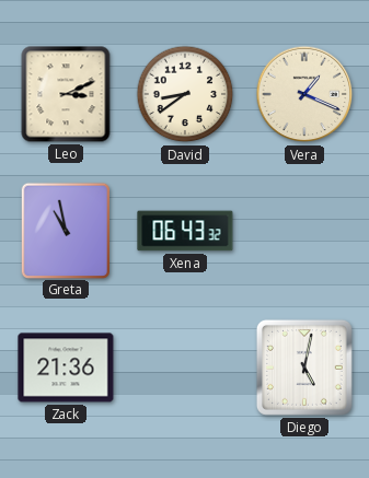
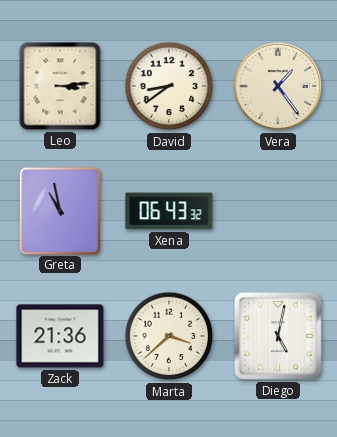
Leo: 3:11 -> 3:14
Vera: 1:19 -> 1:24
Marta: none -> 3:38
